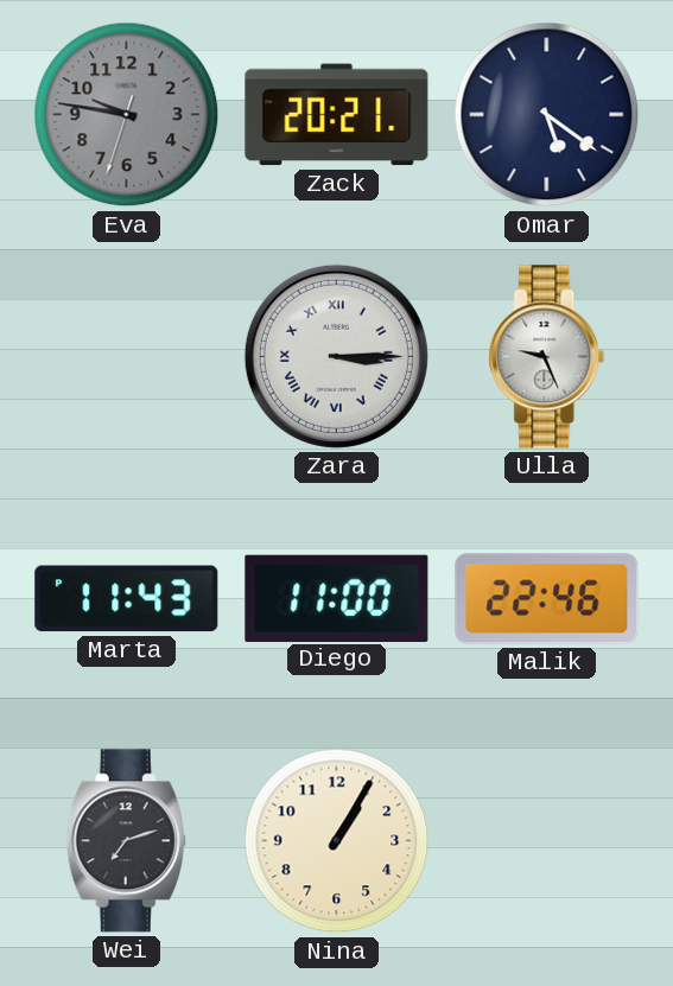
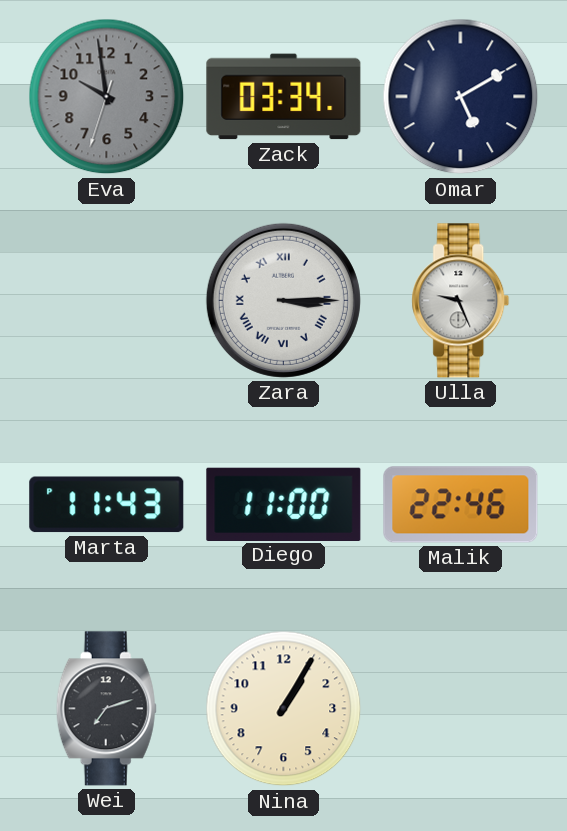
Eva: 9:46 -> 9:58
Zack: 20:21 -> 03:34
Omar: 5:21 -> 5:10
